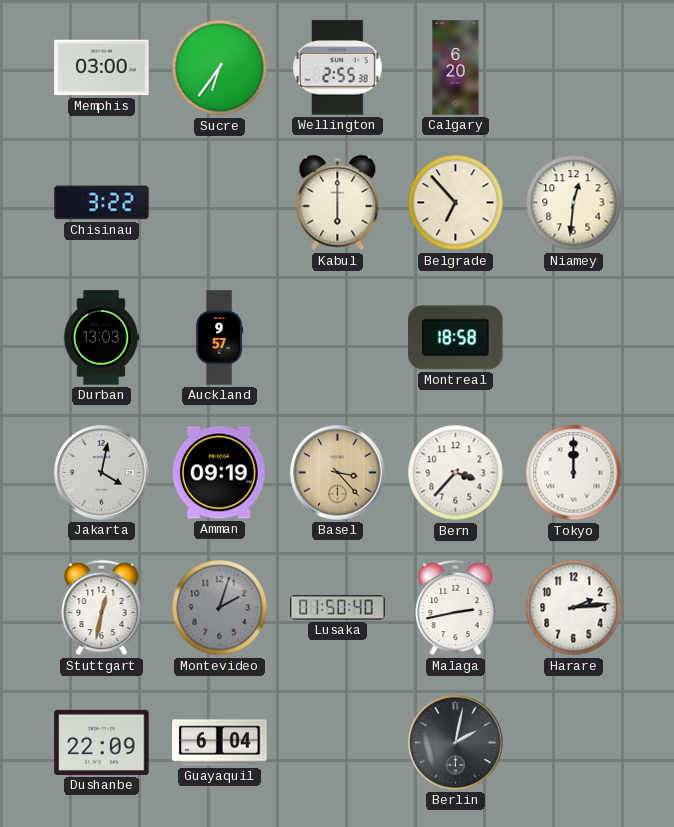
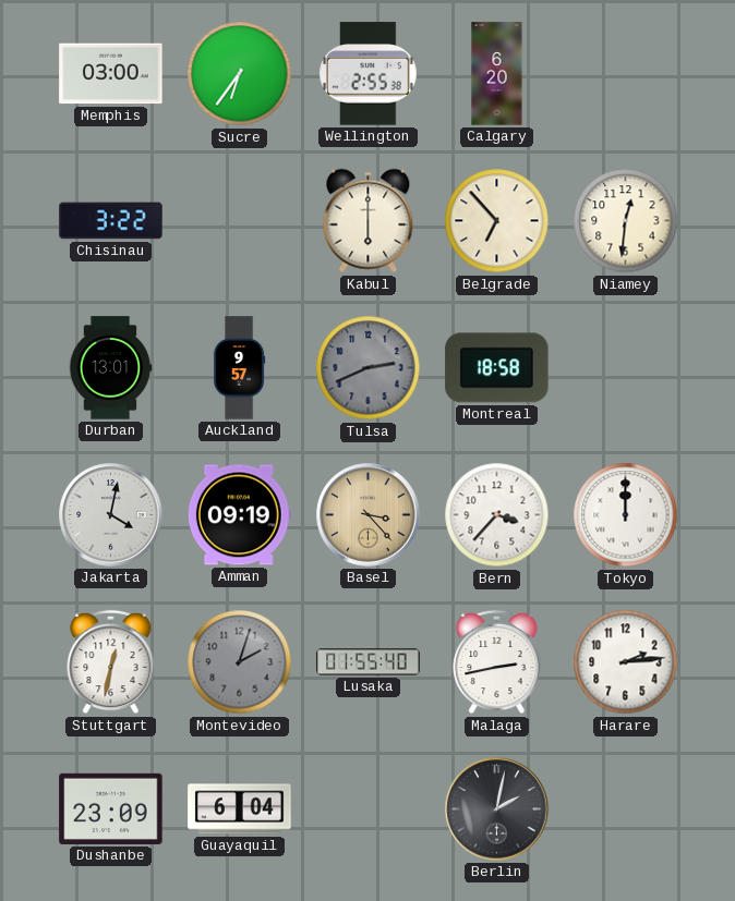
Durban: 13:03 -> 13:01
Tulsa: none -> 2:41
Lusaka: 01:50 -> 01:55
Dushanbe: 22:09 -> 23:09
